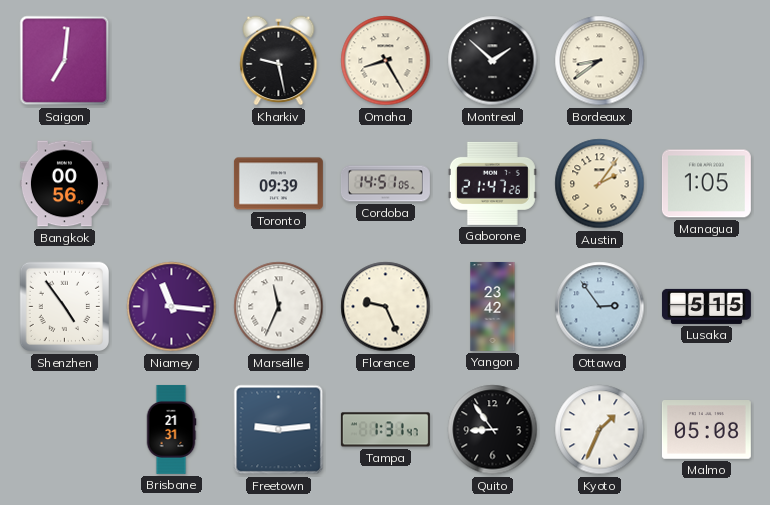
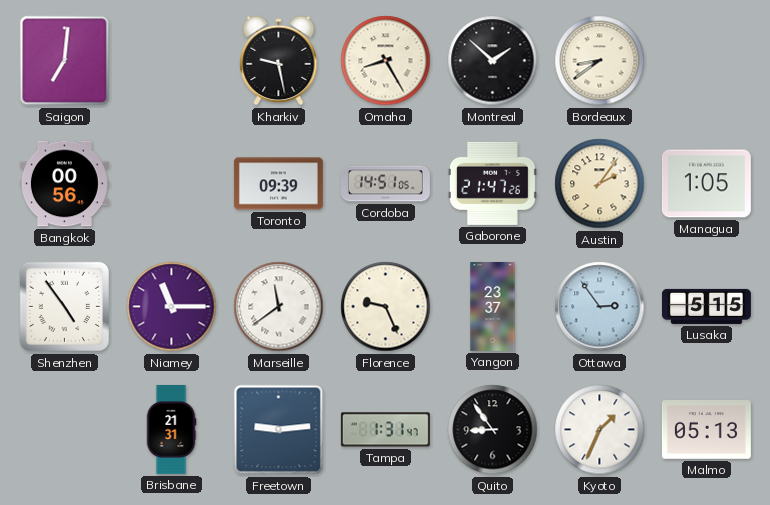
Niamey: 11:16 -> 11:15
Marseille: 11:34 -> 11:39
Yangon: 23:42 -> 23:37
Malmo: 05:08 -> 05:13
